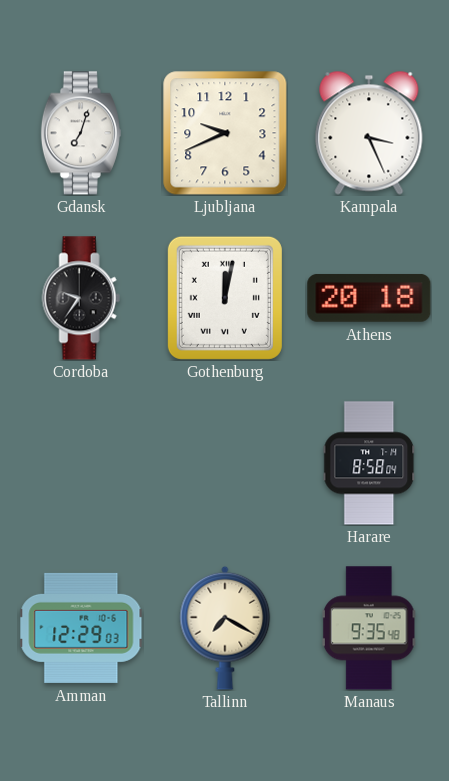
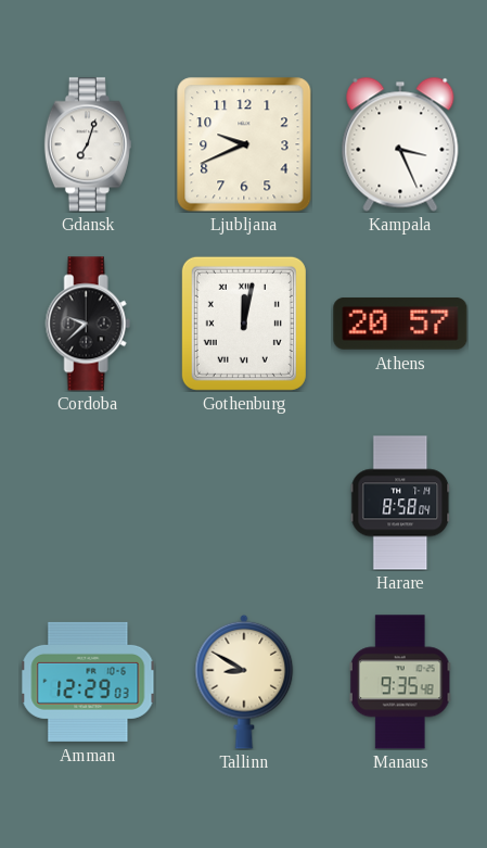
Cordoba: 9:36 -> 9:38
Athens: 20:18 -> 20:57
Tallinn: 7:20 -> 8:50
